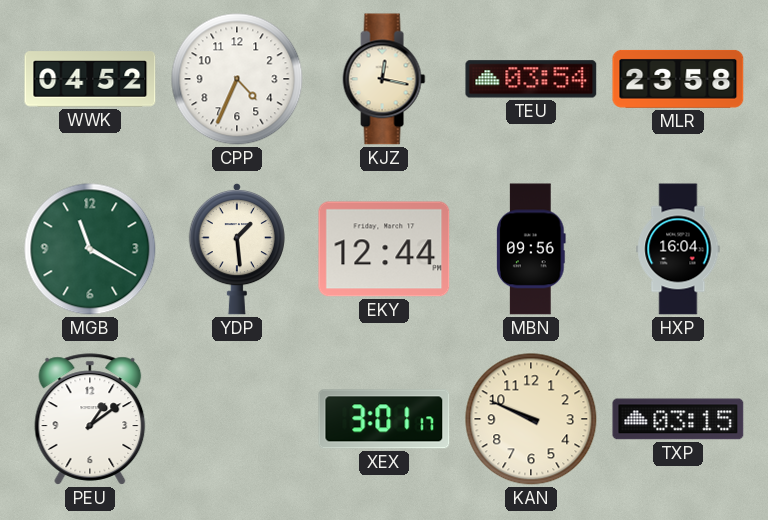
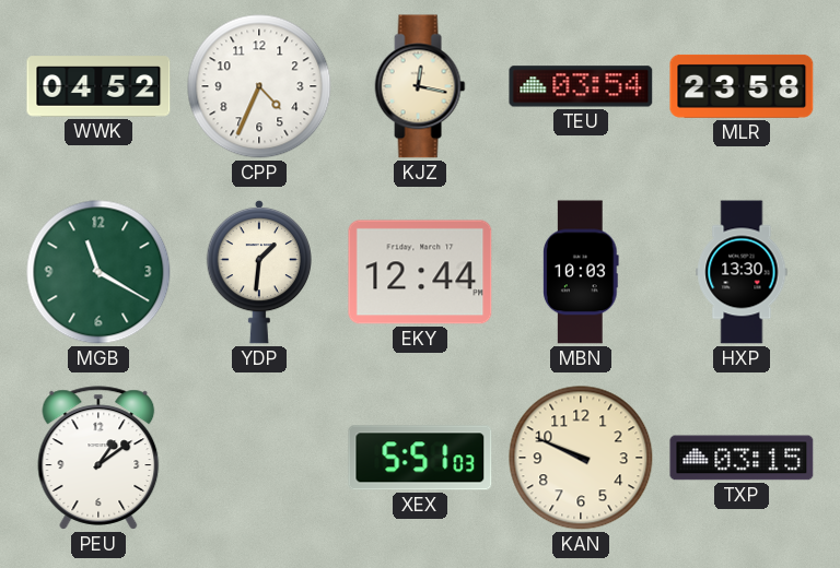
YDP: 1:29 -> 1:31
MBN: 09:56 -> 10:03
HXP: 16:04 -> 13:30
XEX: 3:01 -> 5:51
